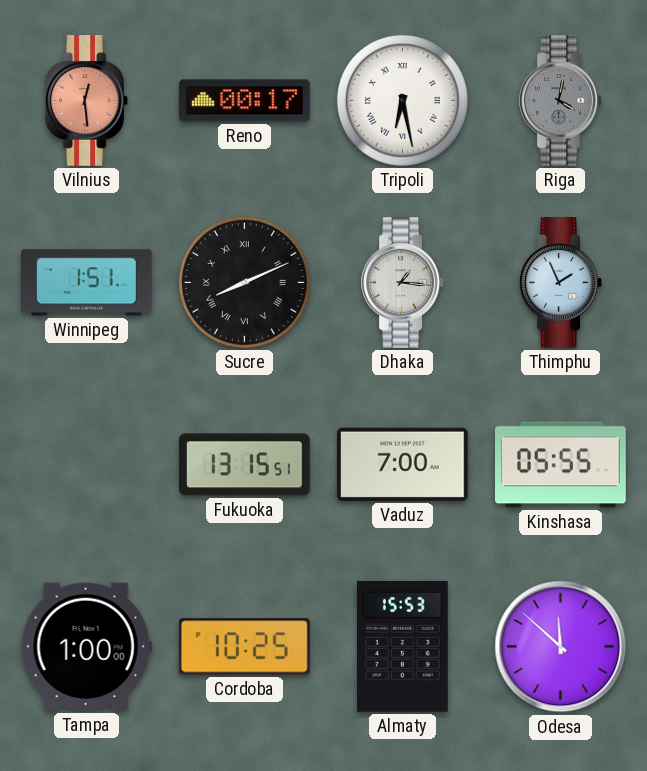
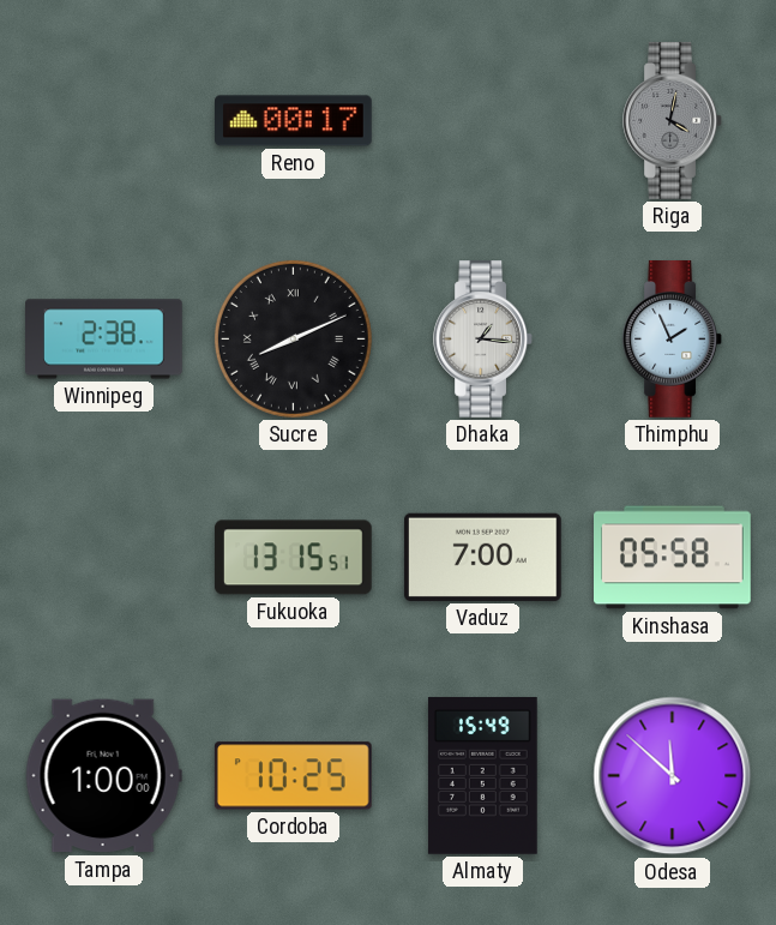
Vilnius: 12:29 -> none
Tripoli: 6:28 -> none
Winnipeg: 1:51 -> 2:38
Kinshasa: 05:55 -> 05:58
Almaty: 15:53 -> 15:49
